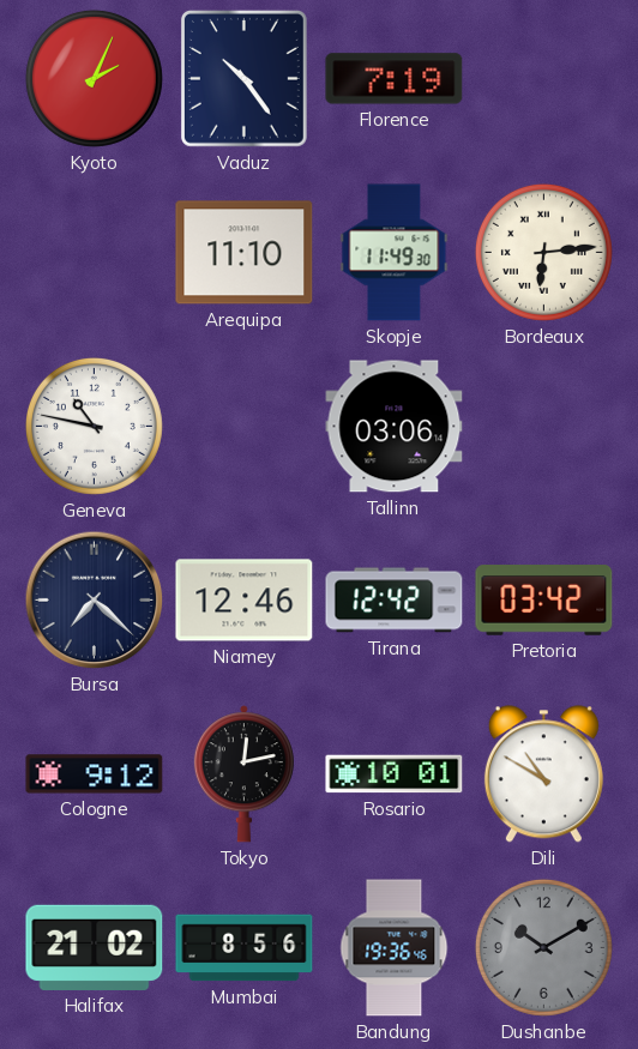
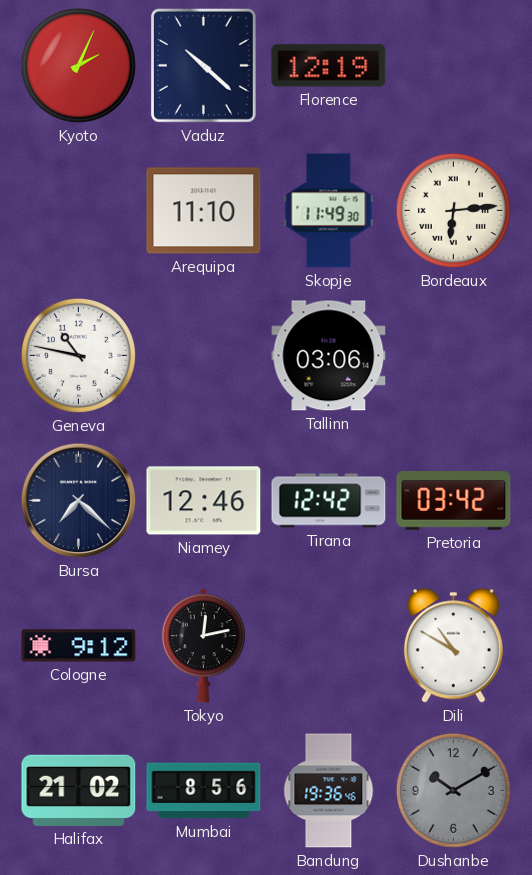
Vaduz: 10:24 -> 10:22
Florence: 7:19 -> 12:19
Rosario: 10:01 -> none
